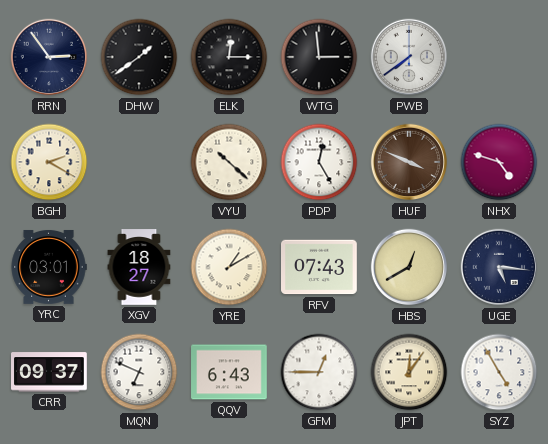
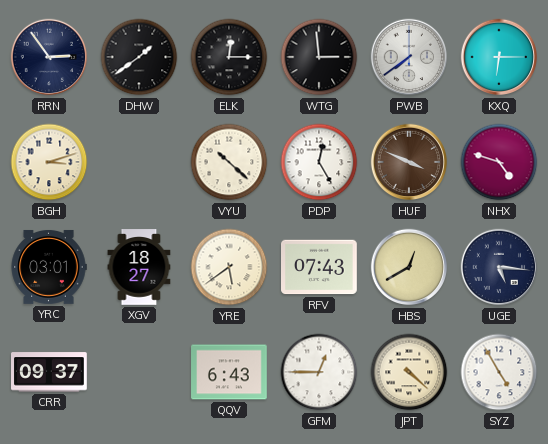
KXQ: none -> 6:15
BGH: 2:20 -> 3:12
YRE: 1:10 -> 5:39
MQN: 6:49 -> none
JPT: 12:06 -> 4:22
